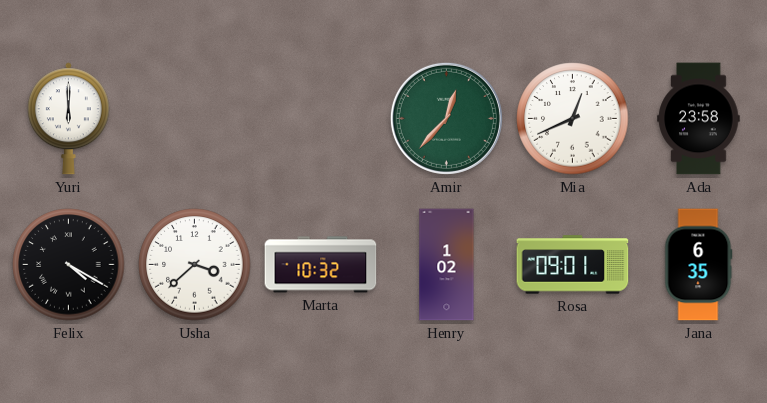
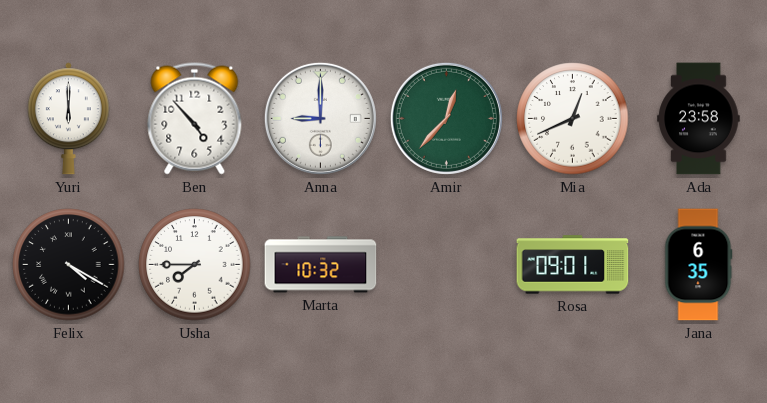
Ben: none -> 4:53
Anna: none -> 9:00
Usha: 3:38 -> 7:45
Henry: 1:02 -> none
